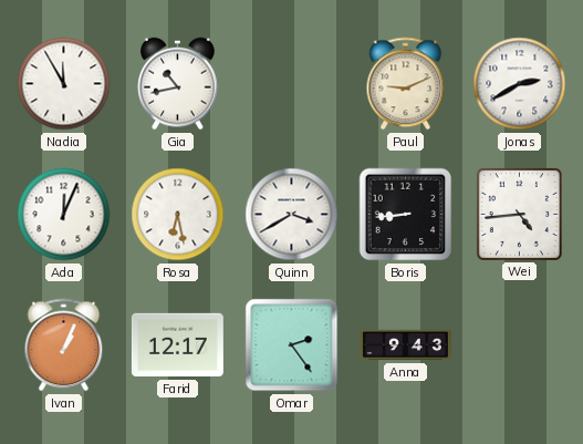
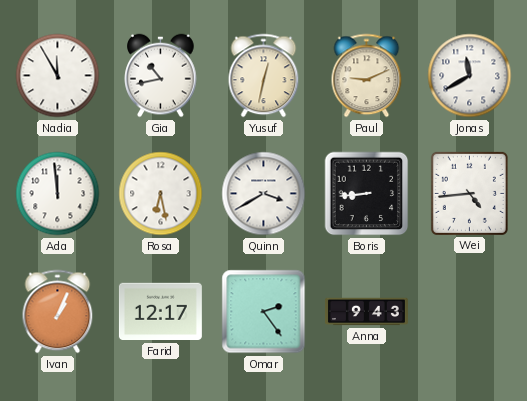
Yusuf: none -> 12:32
Jonas: 2:40 -> 11:40
Ada: 12:04 -> 11:59
